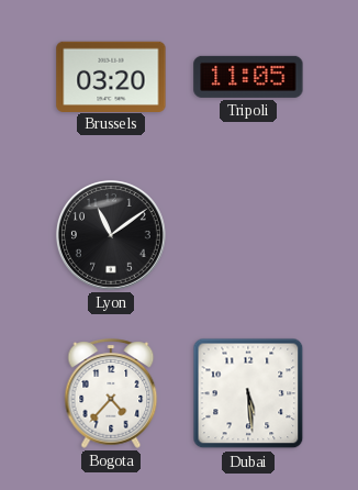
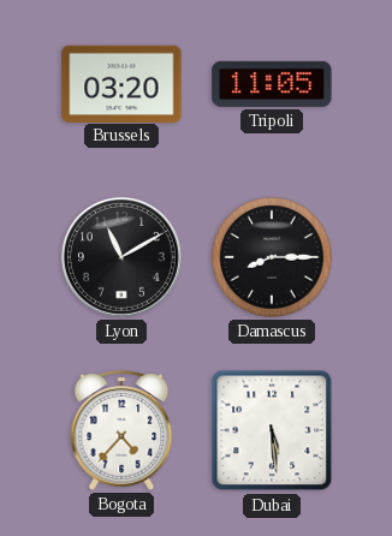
Lyon: 11:09 -> 11:10
Damascus: none -> 8:15
